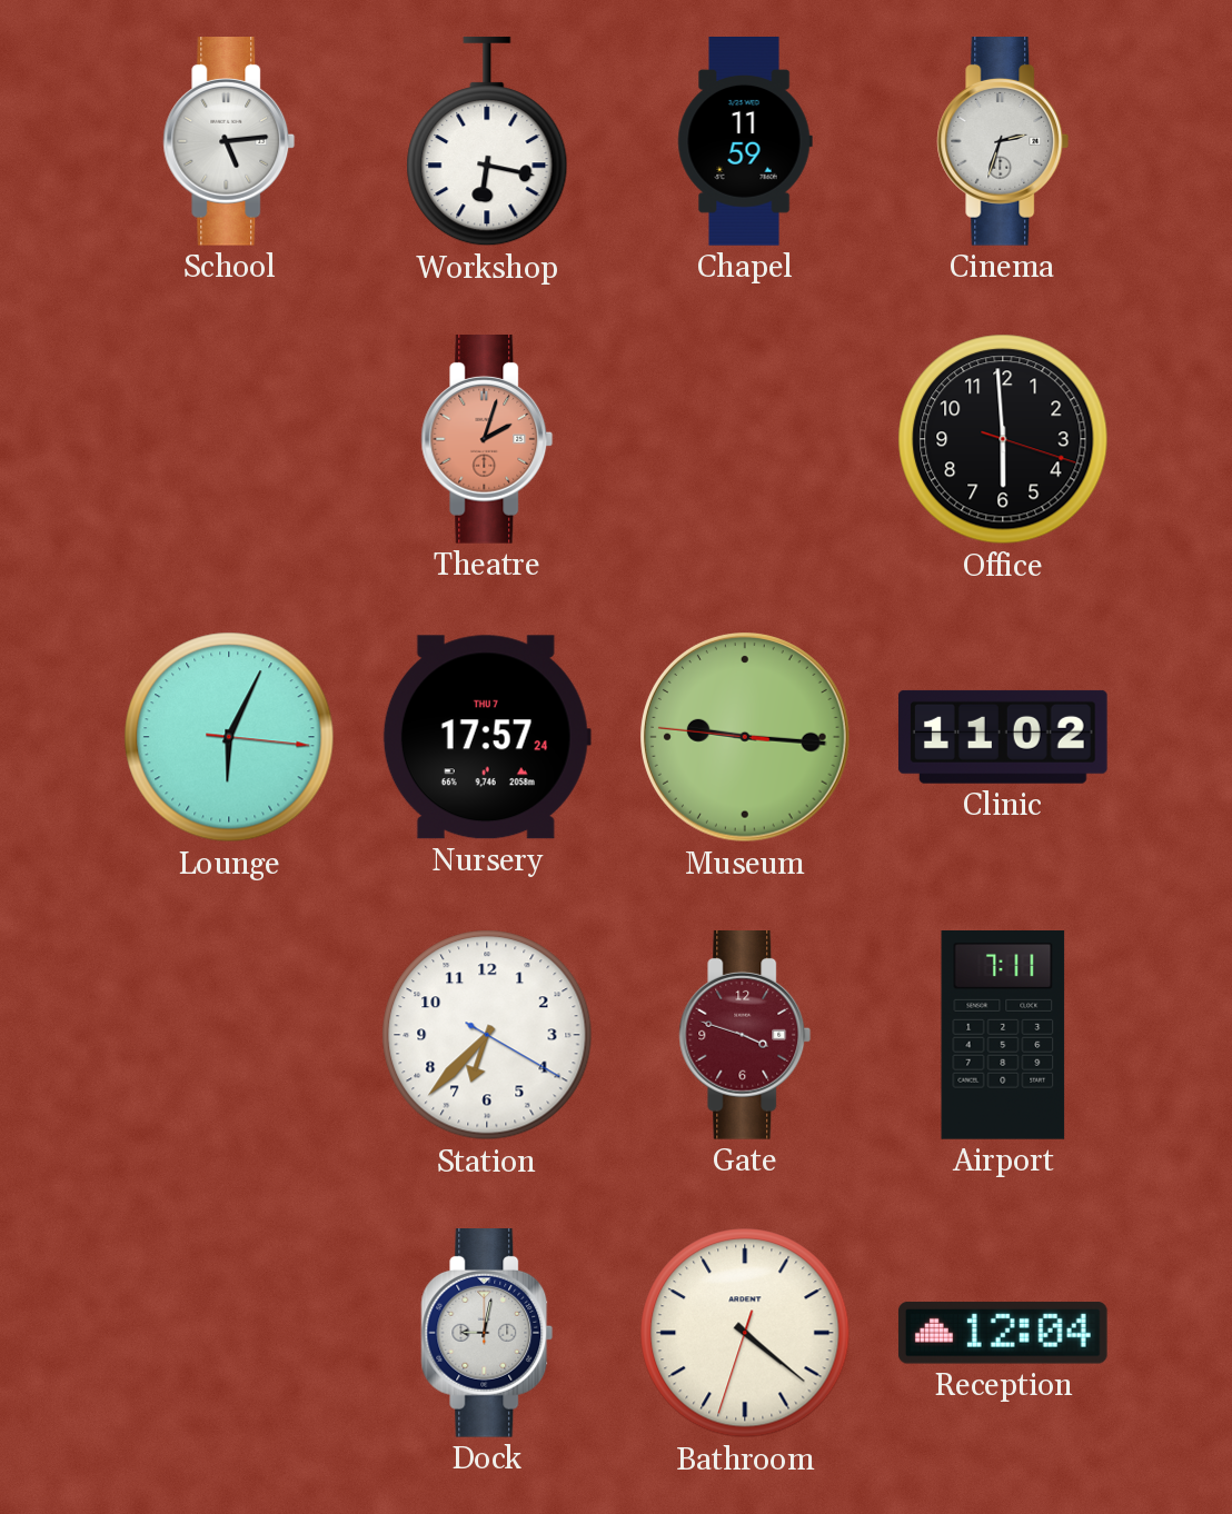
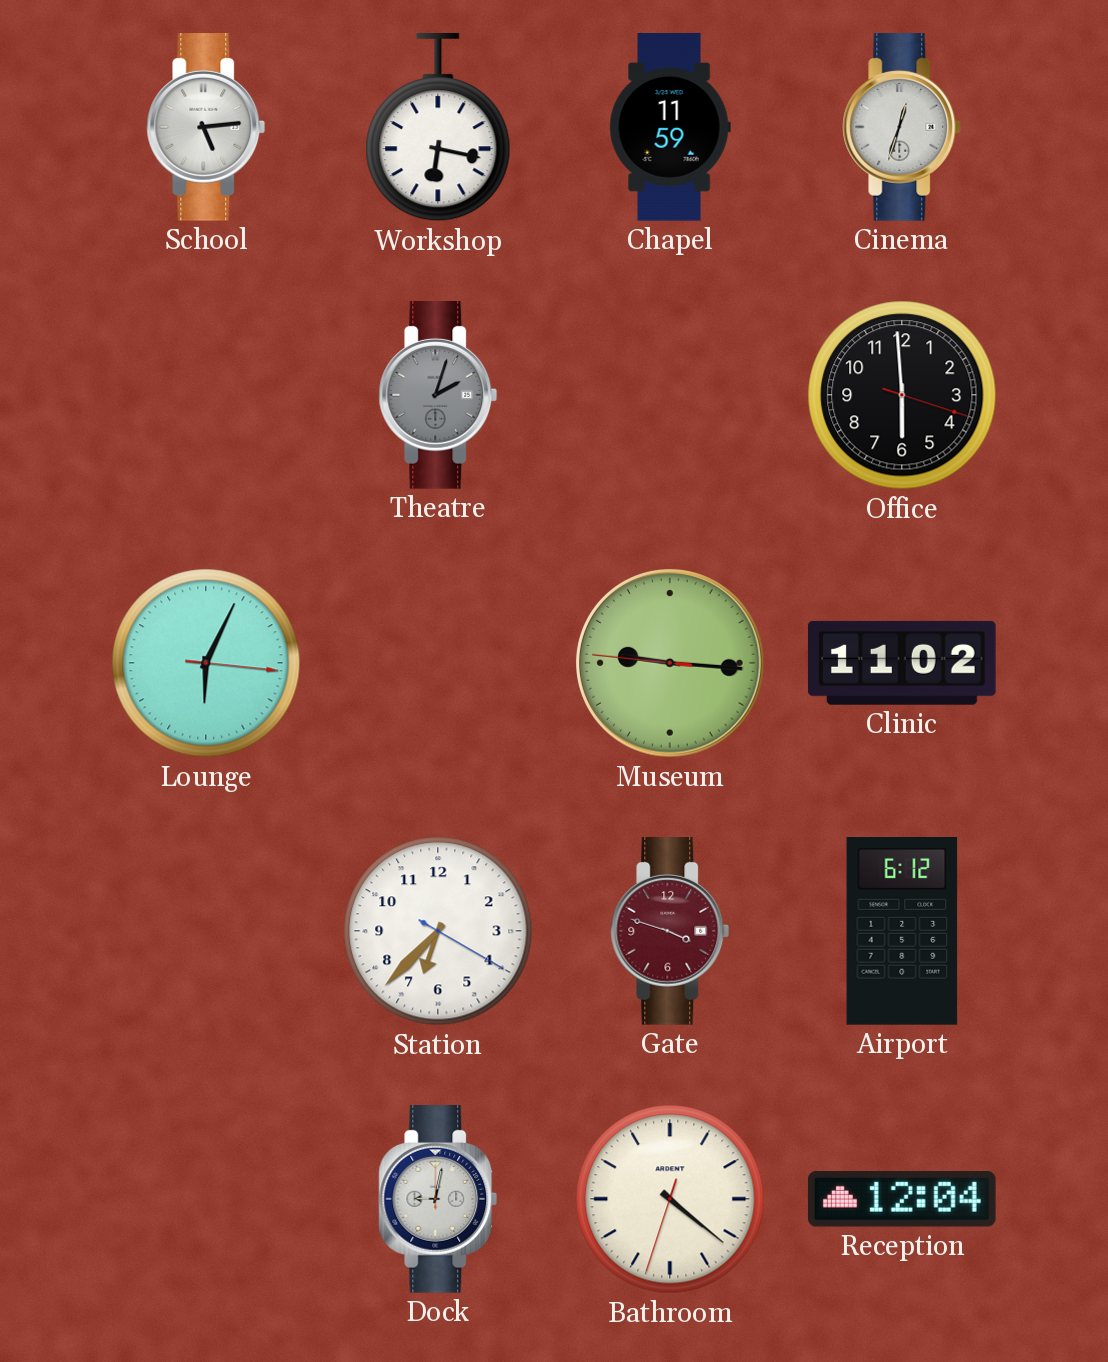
Cinema: 2:33 -> 12:33
Theatre dial: salmon -> grey
Nursery: 17:57 -> none
Airport: 7:11 -> 6:12
